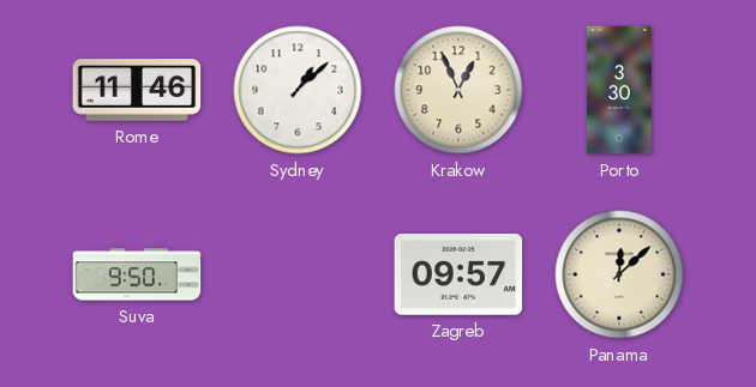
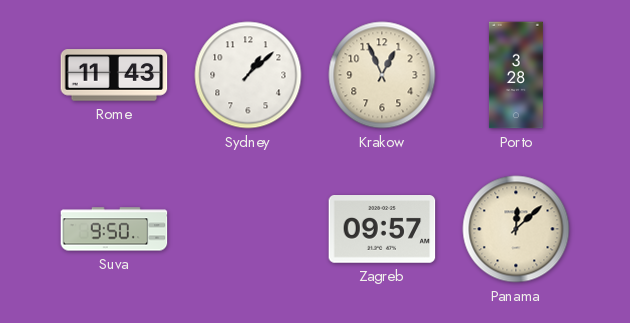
Rome: 11:46 -> 11:43
Porto: 3:30 -> 3:28
